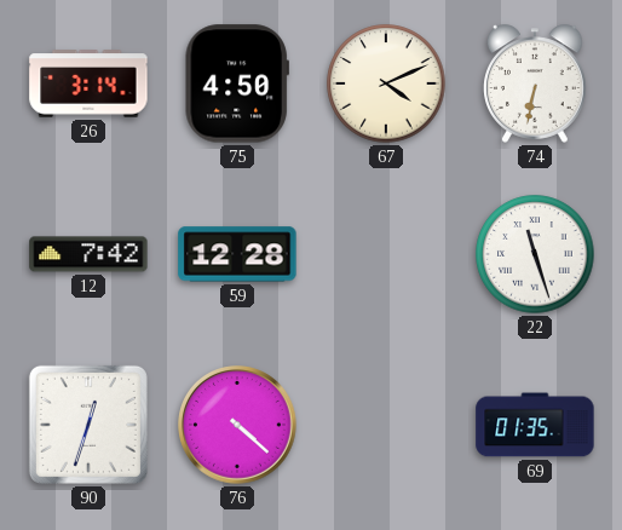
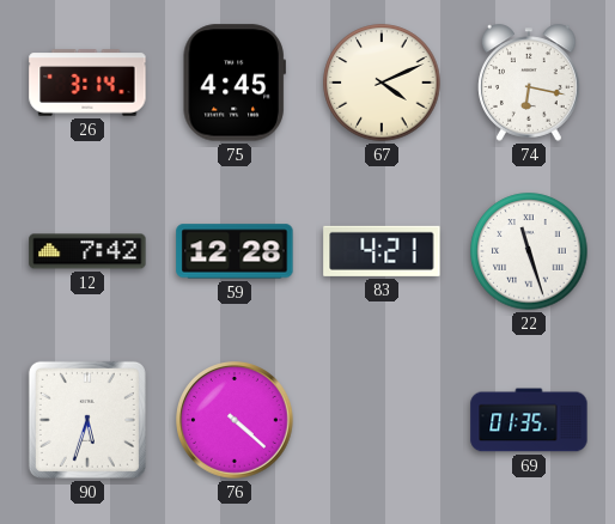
75: 4:50 -> 4:45
74: 6:32 -> 6:17
83: none -> 4:21
90: 12:33 -> 5:33
